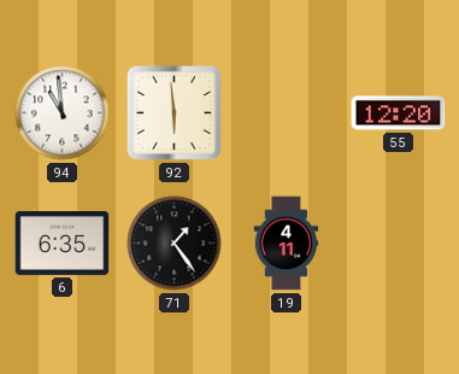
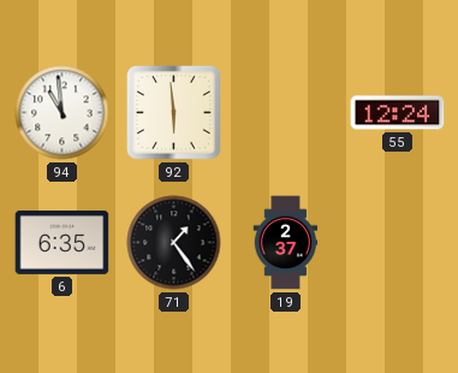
55: 12:20 -> 12:24
19: 4:11 -> 2:37
